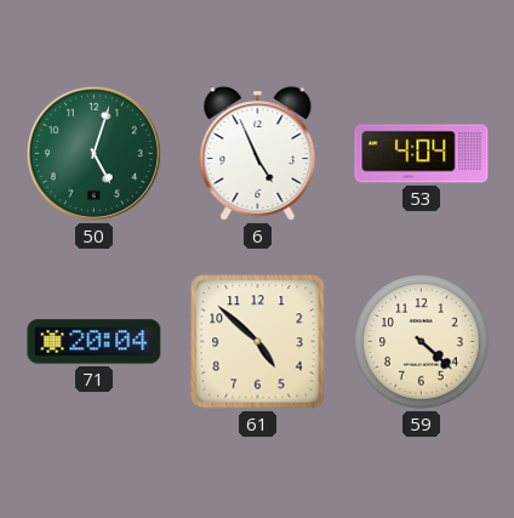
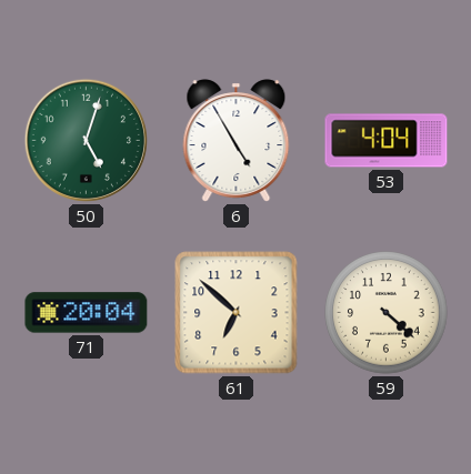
6: 4:56 -> 4:55
61: 4:52 -> 6:52
